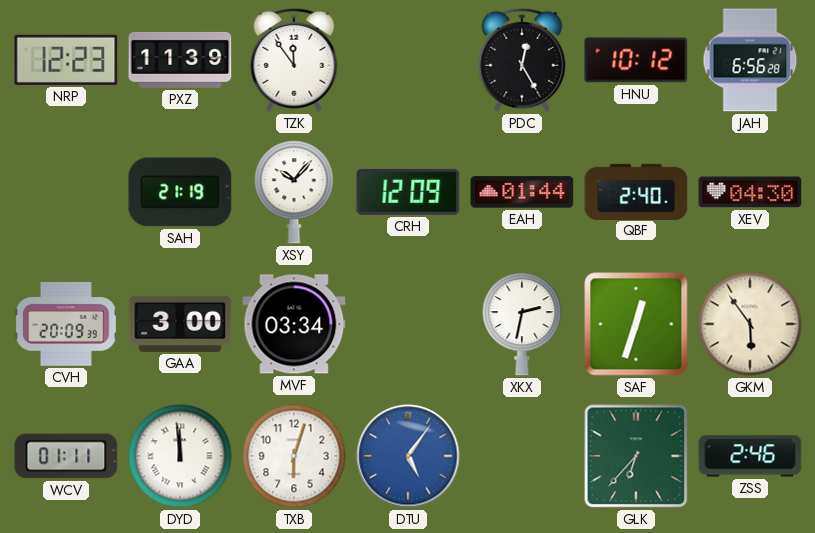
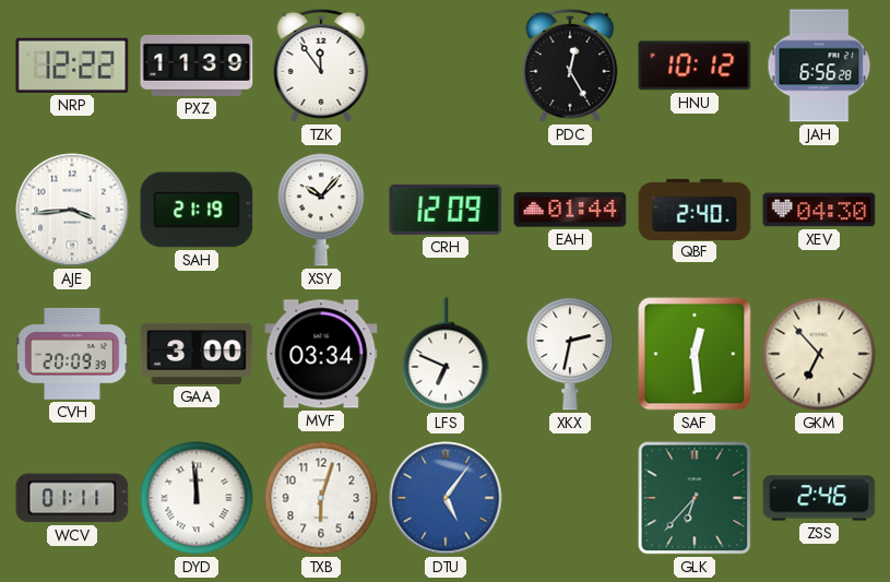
NRP: 12:23 -> 12:22
AJE: none -> 3:44
LFS: none -> 6:49
SAF: 12:33 -> 12:29
GKM: 5:54 -> 6:53
